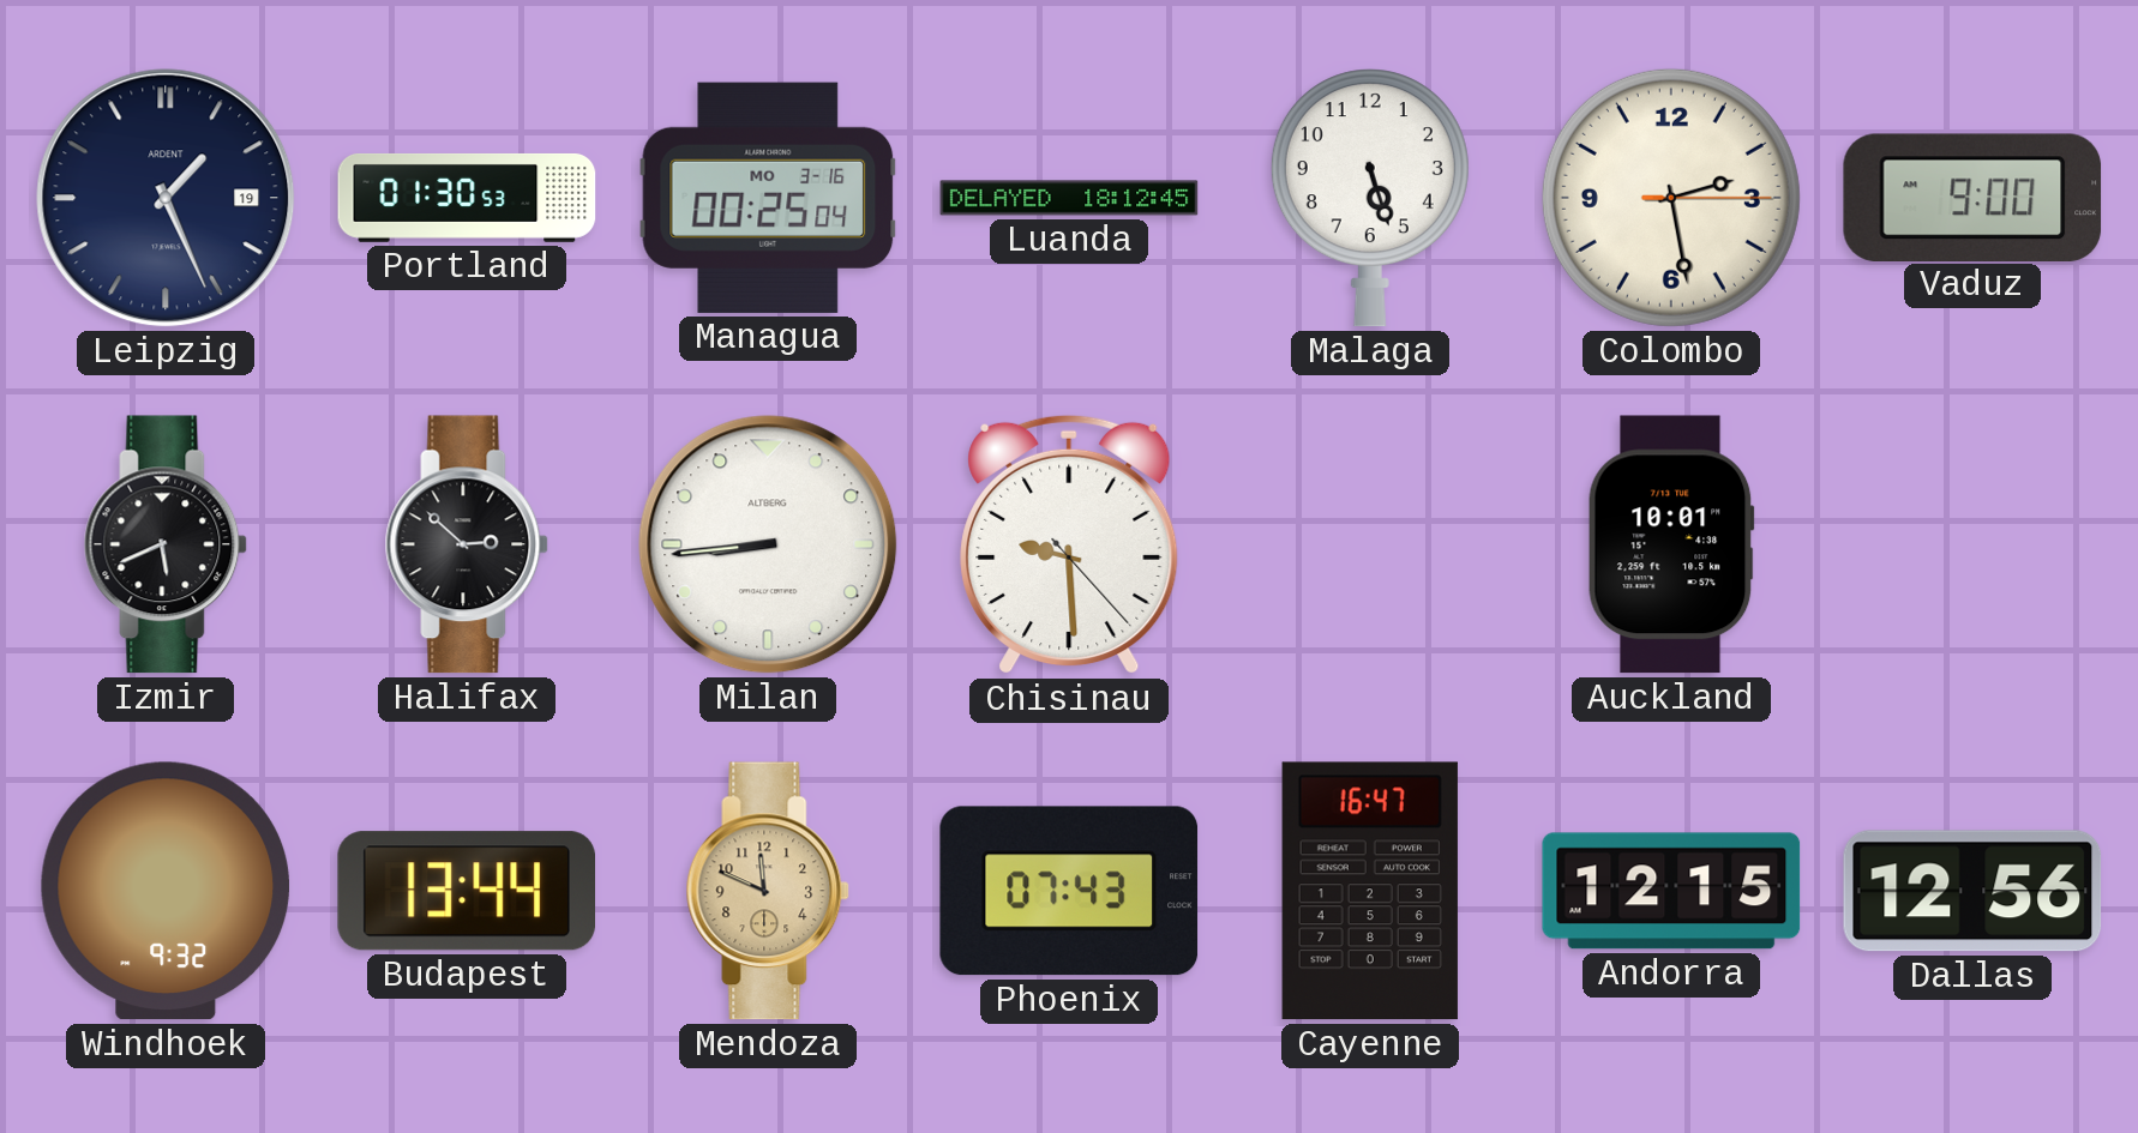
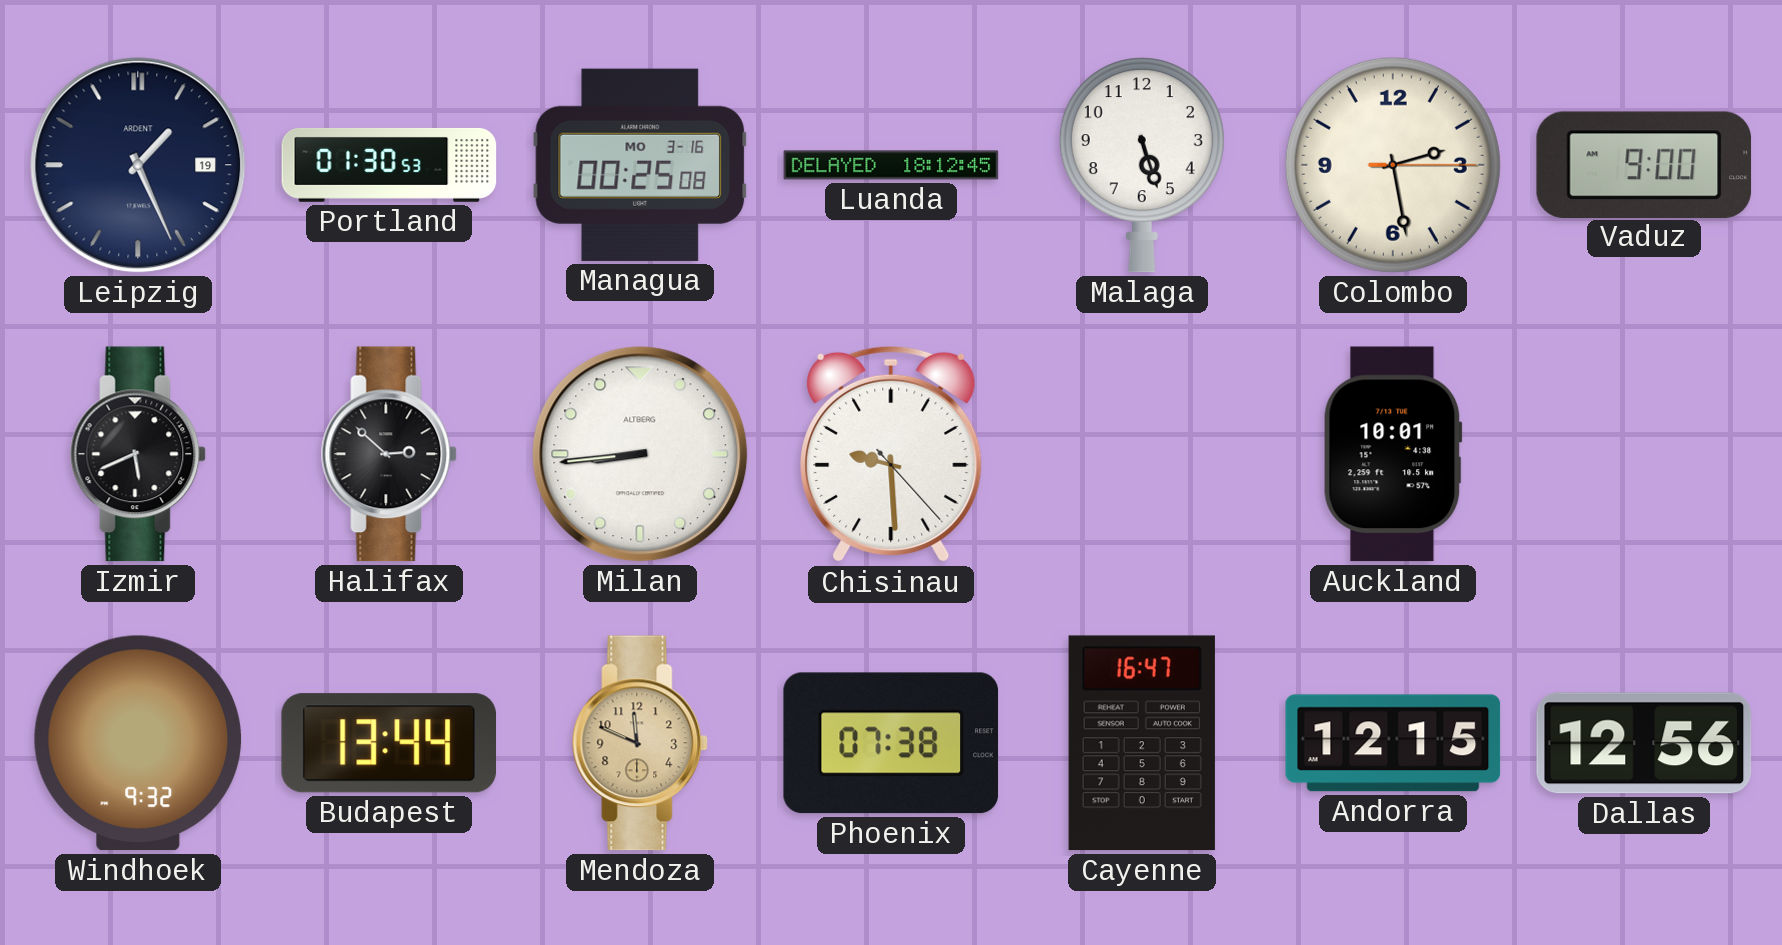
Managua: 00:25:04 -> 00:25:08
Phoenix: 07:43 -> 07:38
